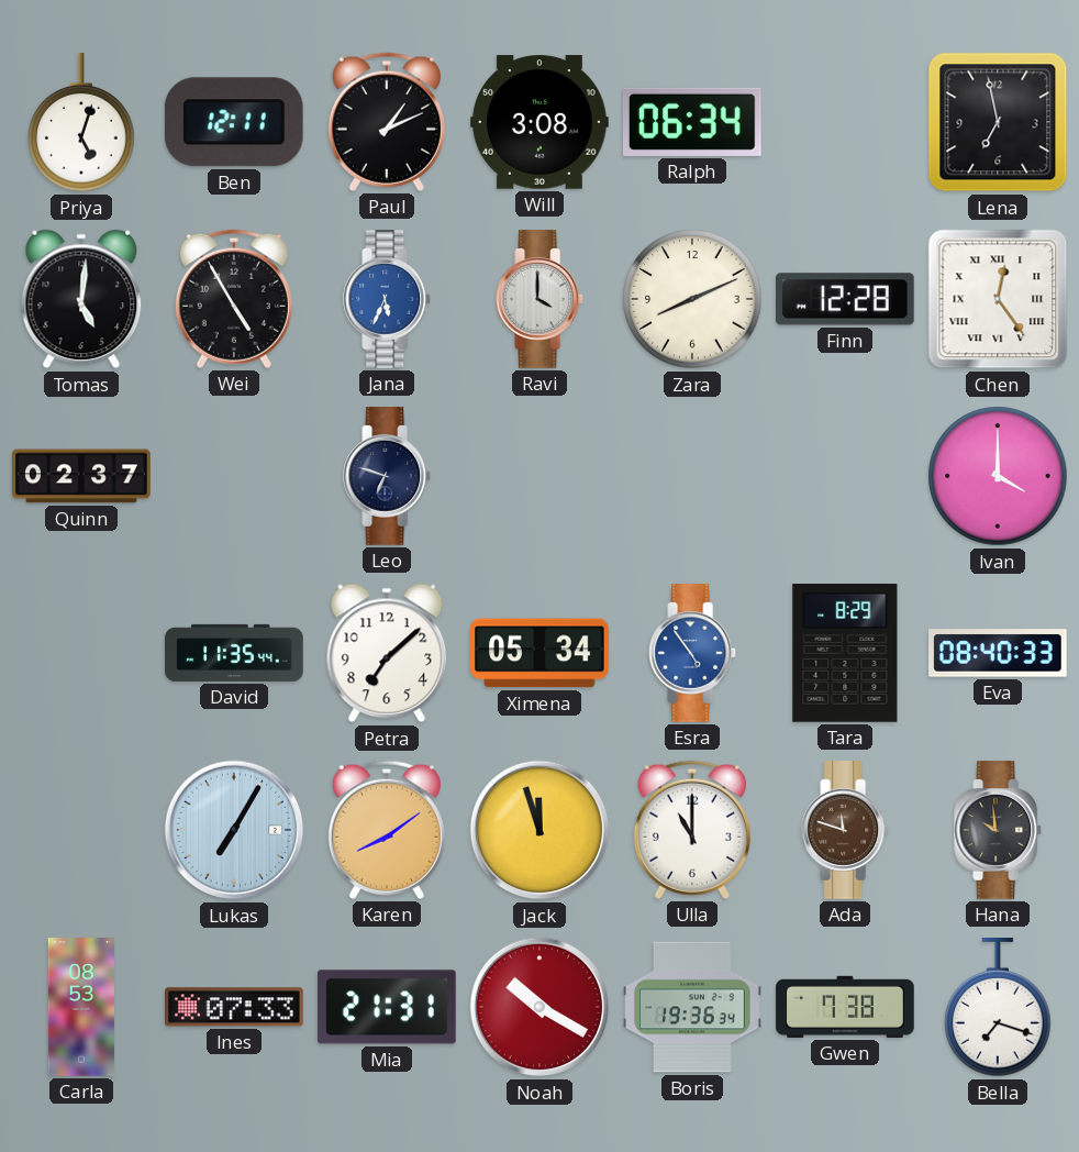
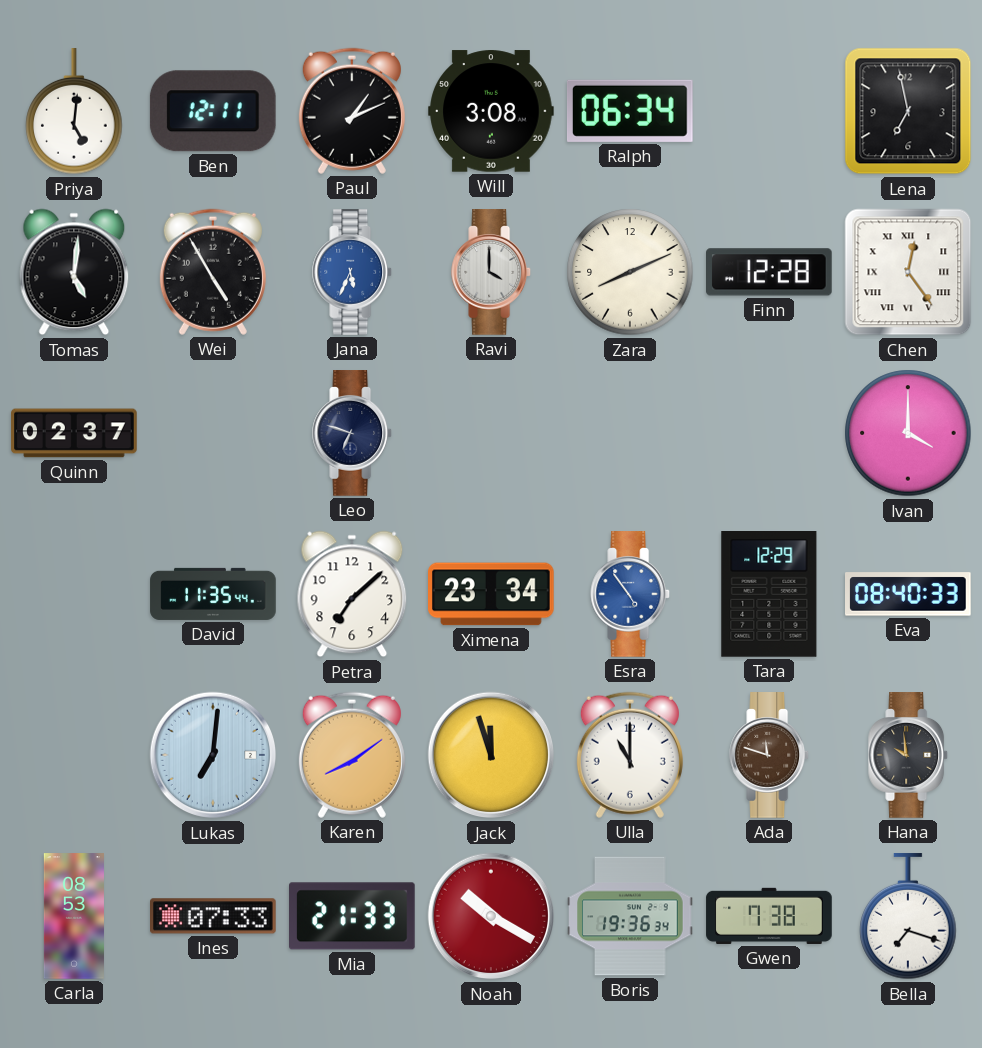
Priya: 5:03 -> 5:01
Ximena: 05:34 -> 23:34
Tara: 8:29 -> 12:29
Lukas: 7:05 -> 7:01
Mia: 21:31 -> 21:33
